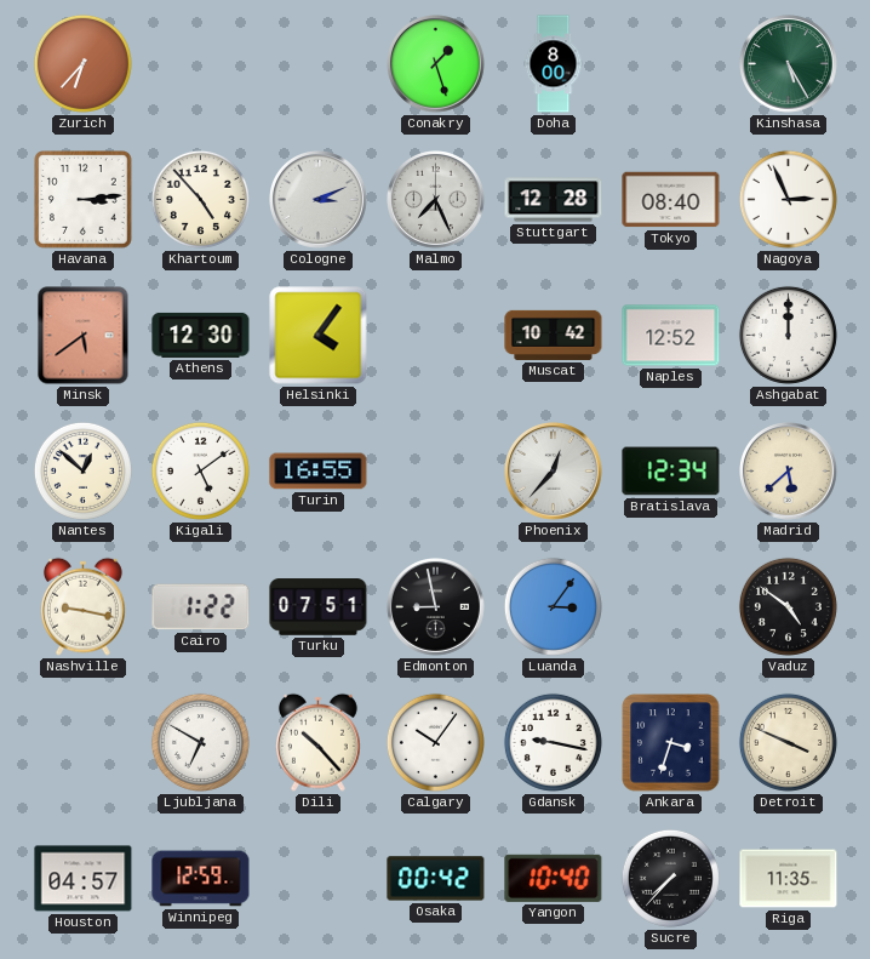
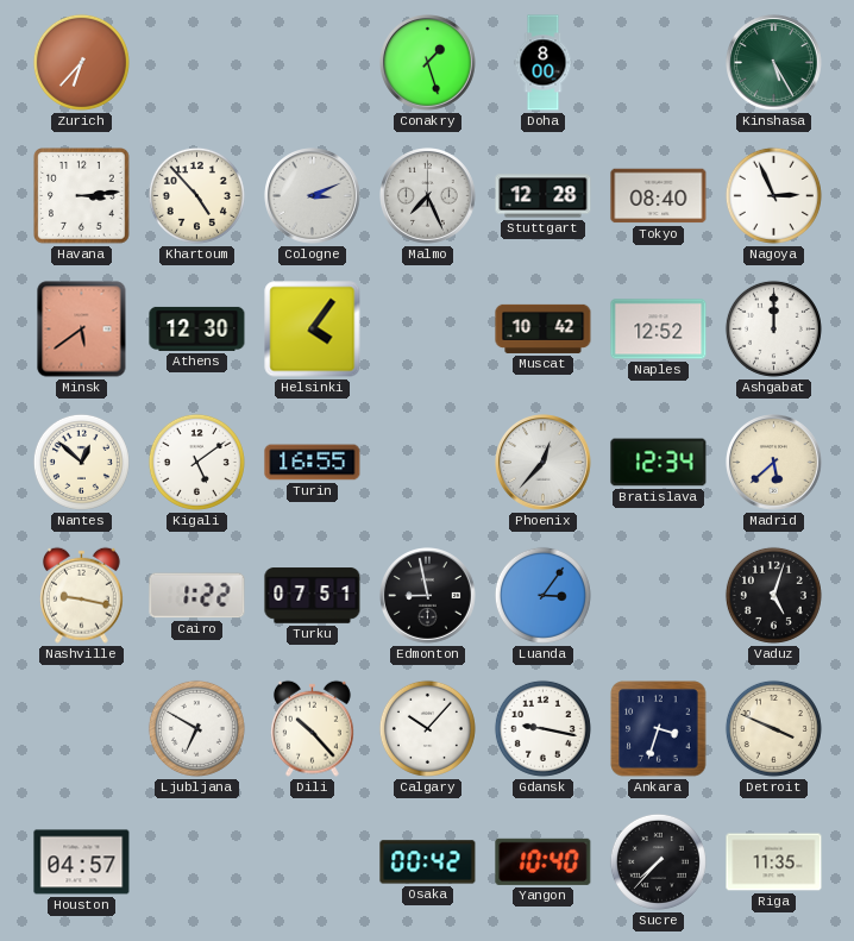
Vaduz: 4:51 -> 5:03
Calgary: 10:06 -> 10:07
Winnipeg: 12:59 -> none
